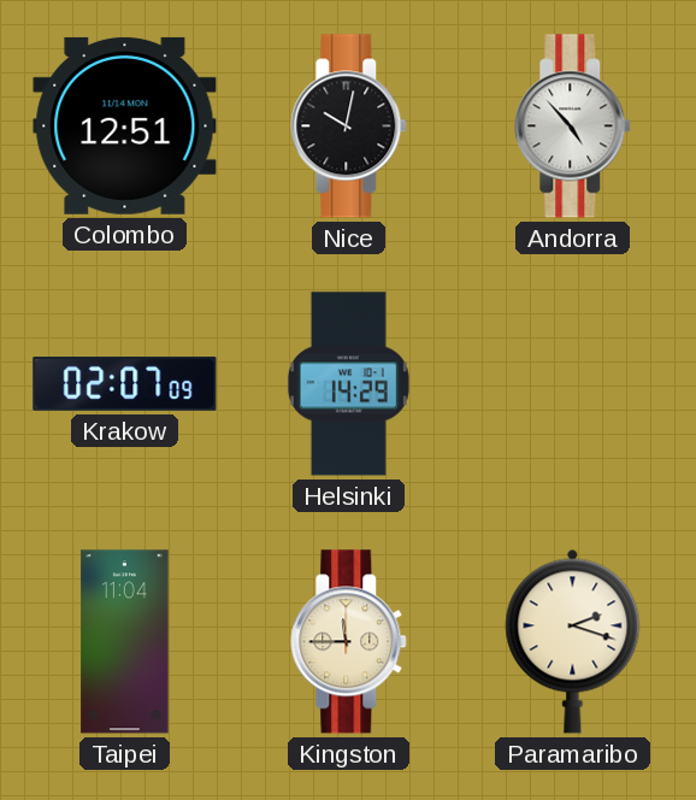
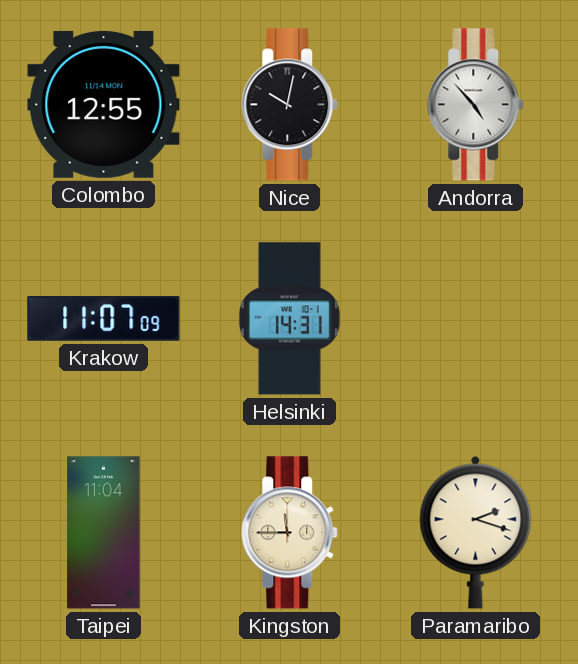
Colombo: 12:51 -> 12:55
Krakow: 02:07 -> 11:07
Helsinki: 14:29 -> 14:31
